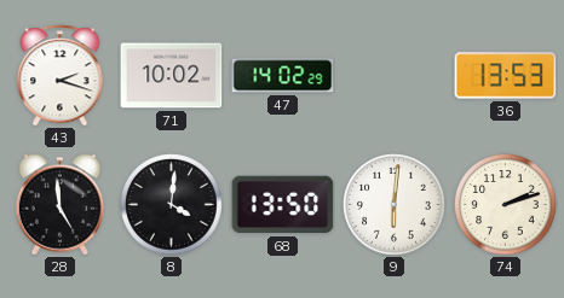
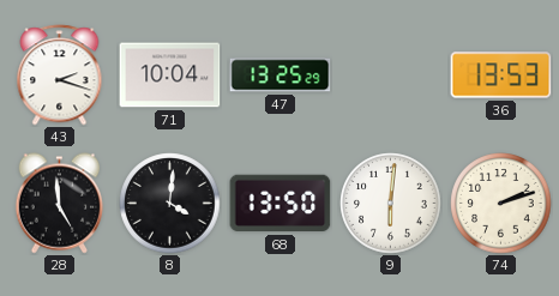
71: 10:02 -> 10:04
47: 14:02 -> 13:25
